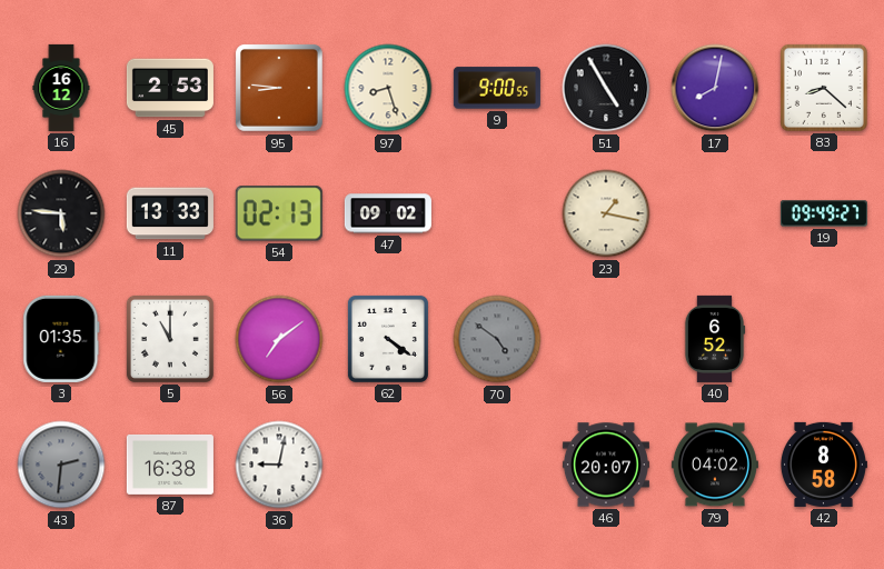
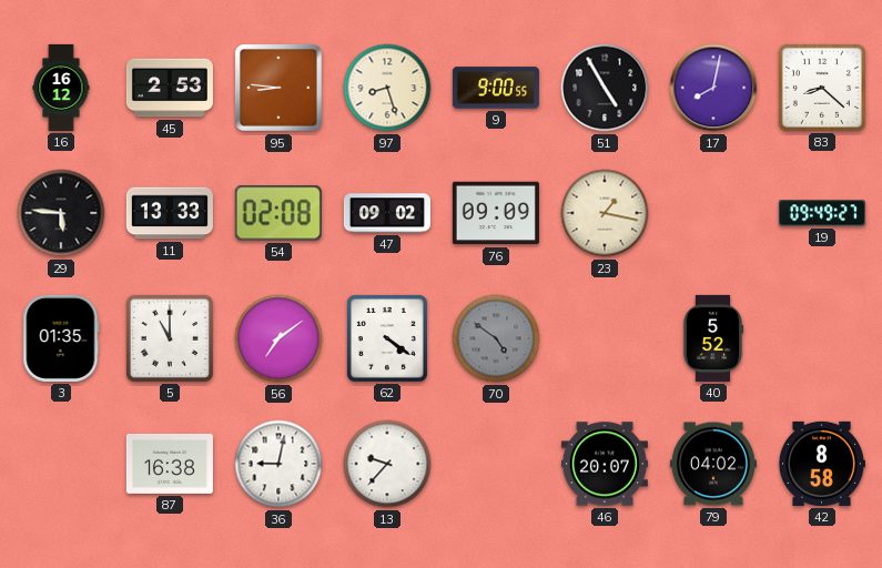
54: 02:13 -> 02:08
76: none -> 09:09
40: 6:52 -> 5:52
43: 2:31 -> none
13: none -> 9:37
